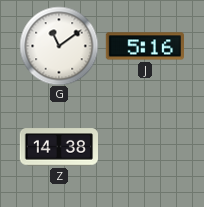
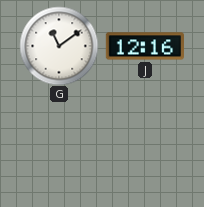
J: 5:16 -> 12:16
Z: 14:38 -> none
